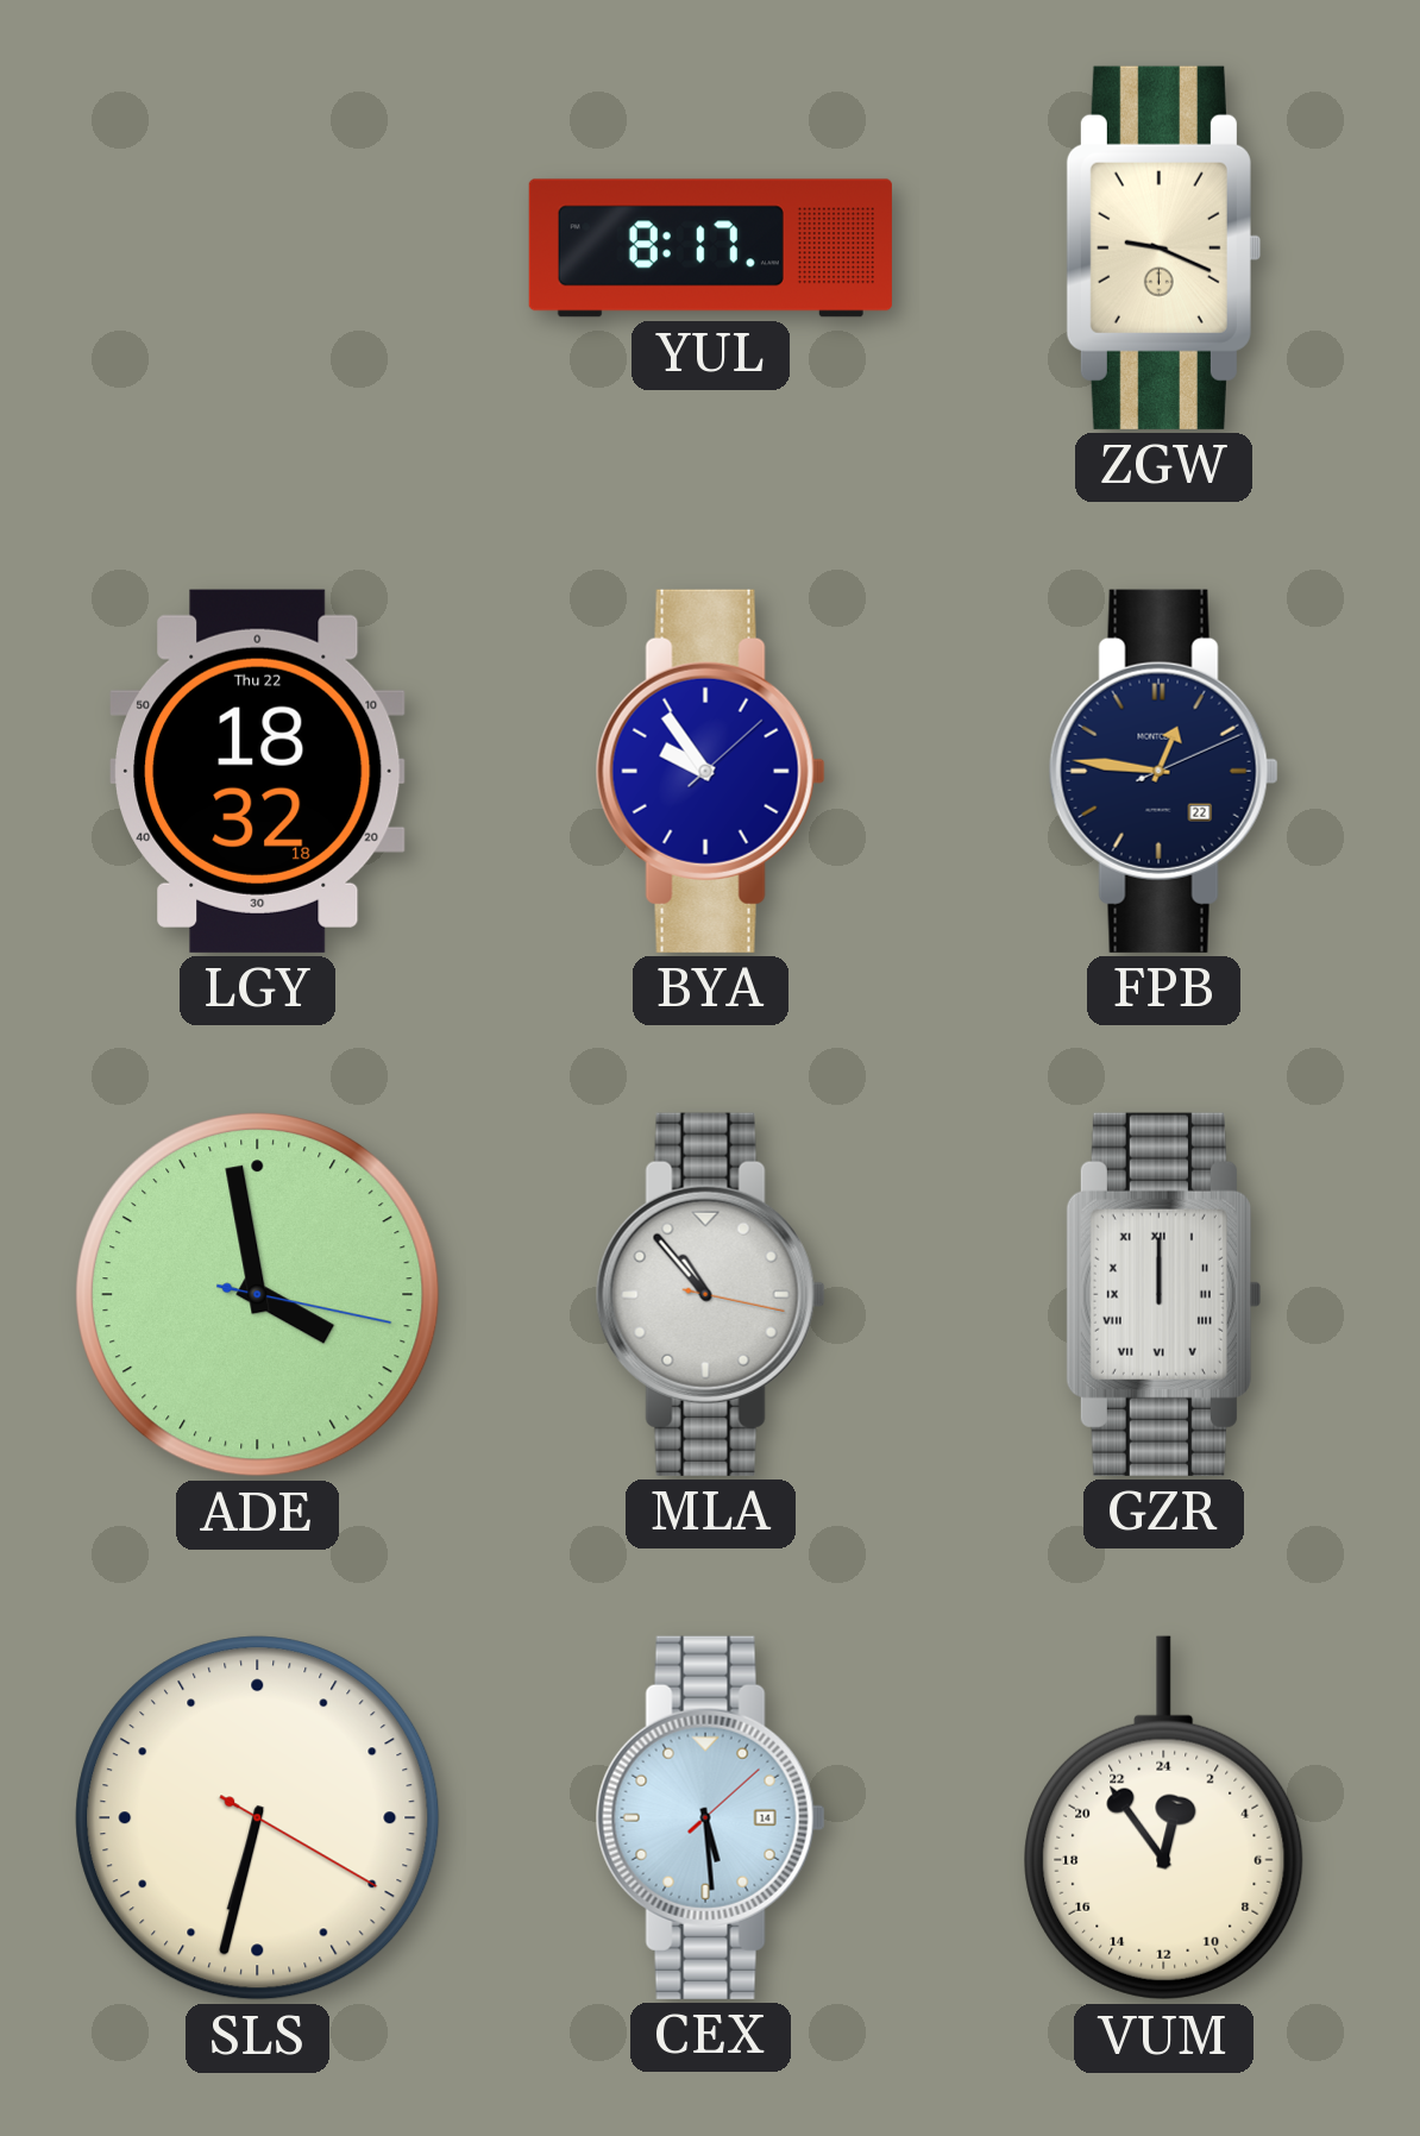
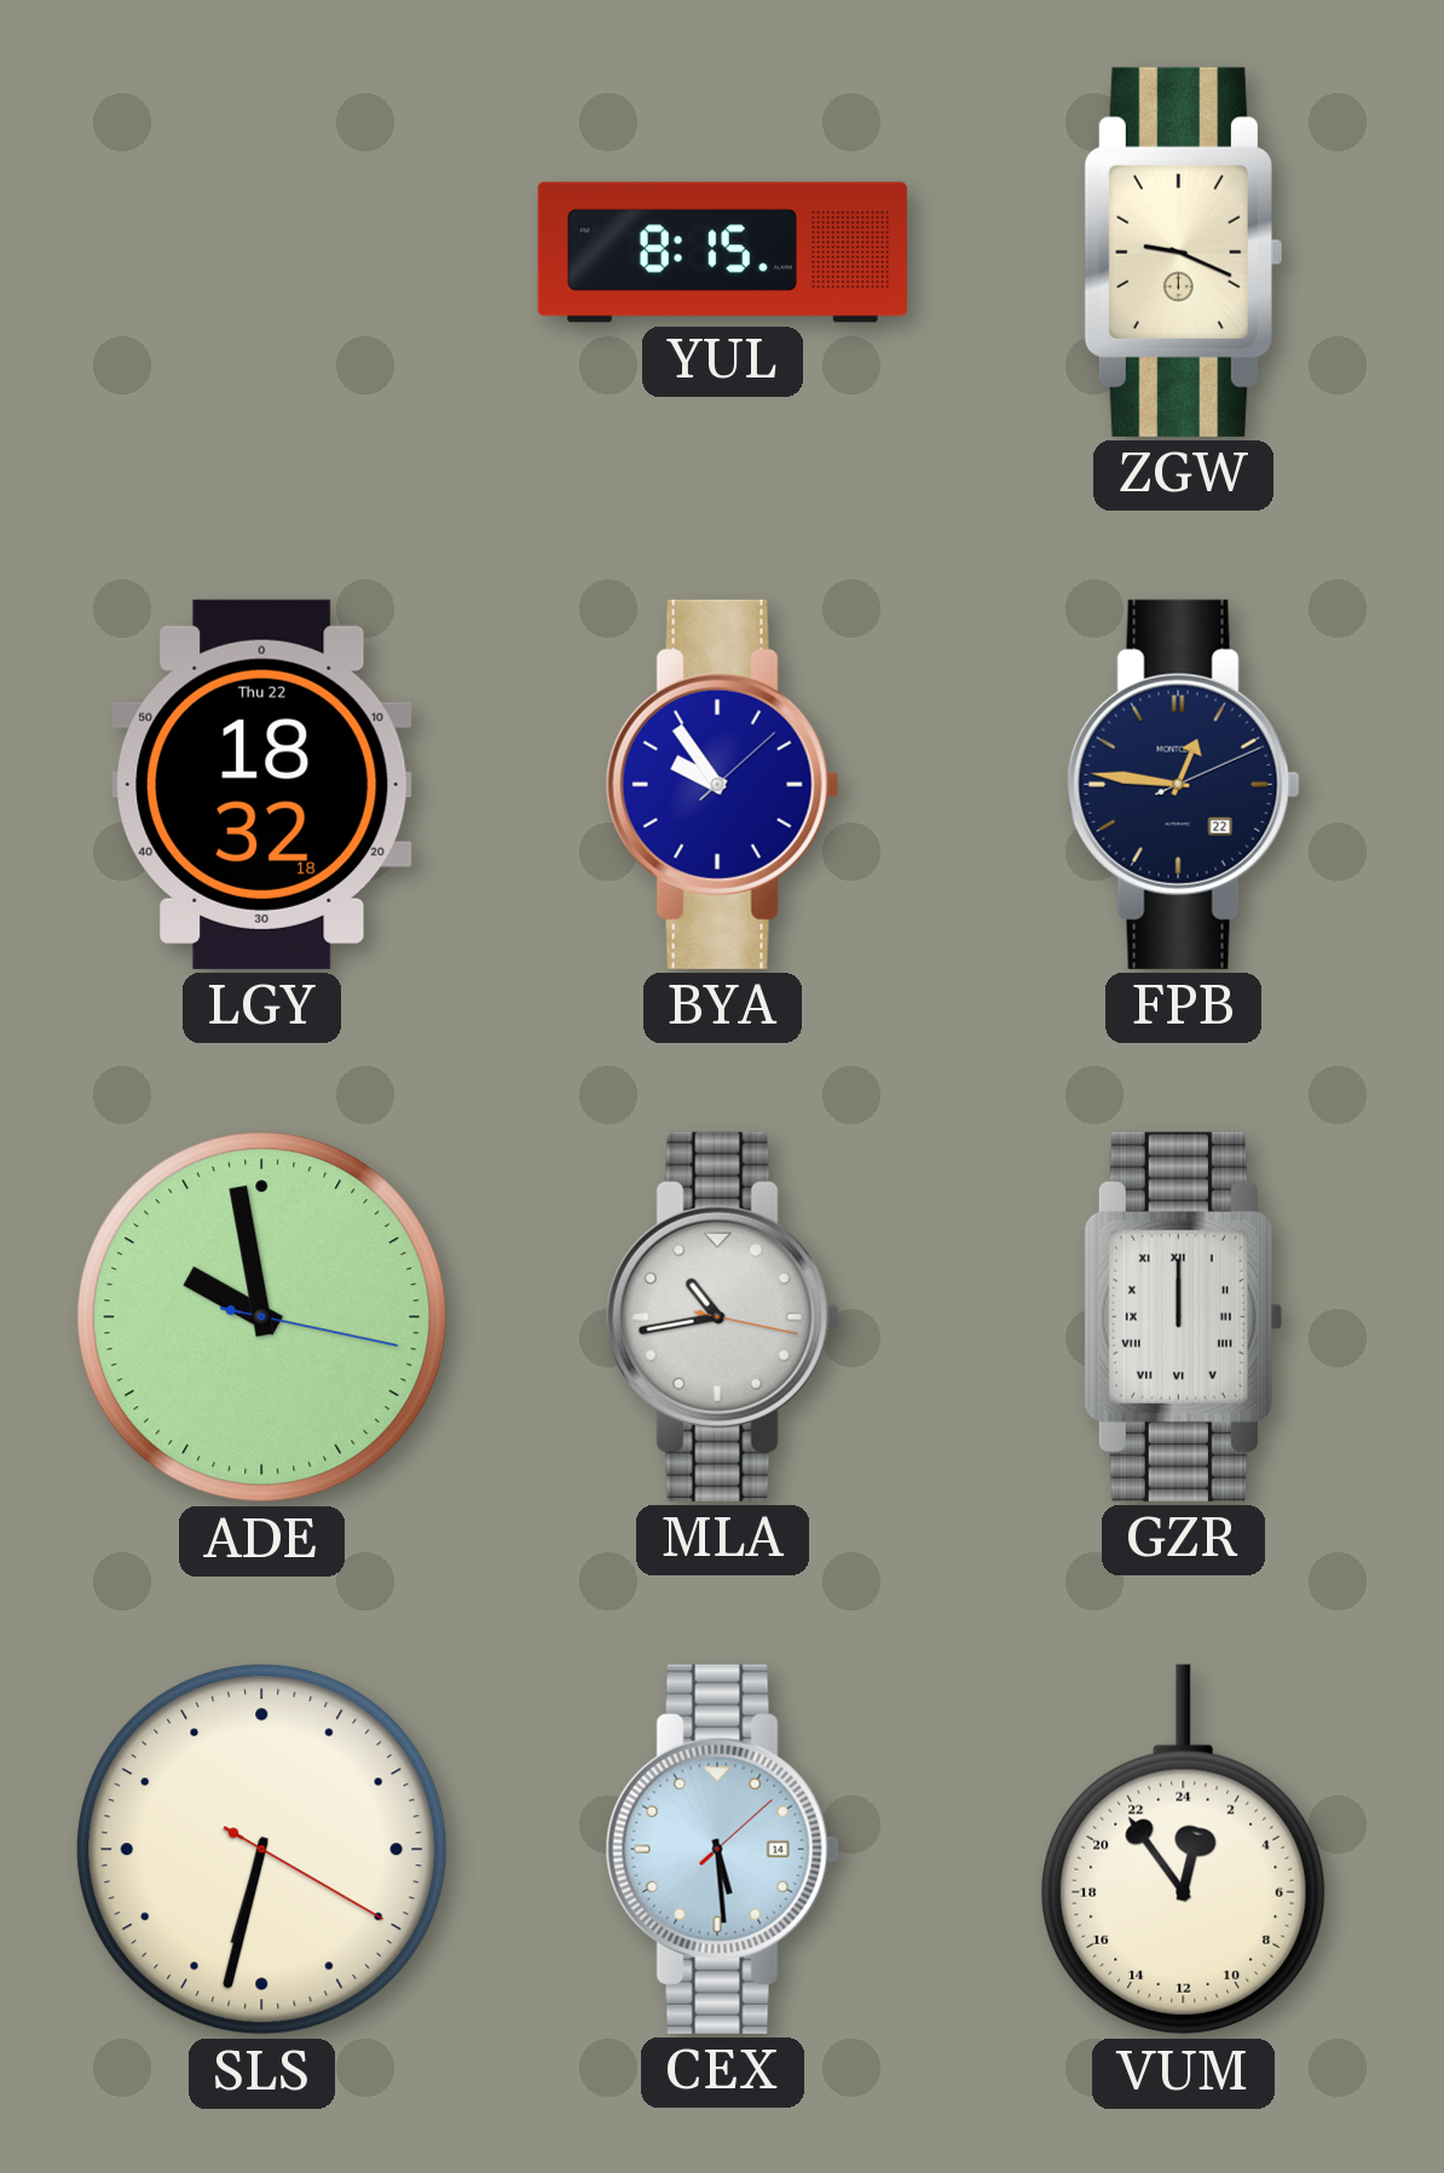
YUL: 8:17 -> 8:15
ADE: 3:58 -> 9:58
MLA: 10:53 -> 10:43
